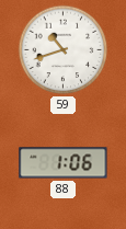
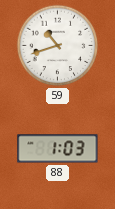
88: 1:06 -> 1:03
